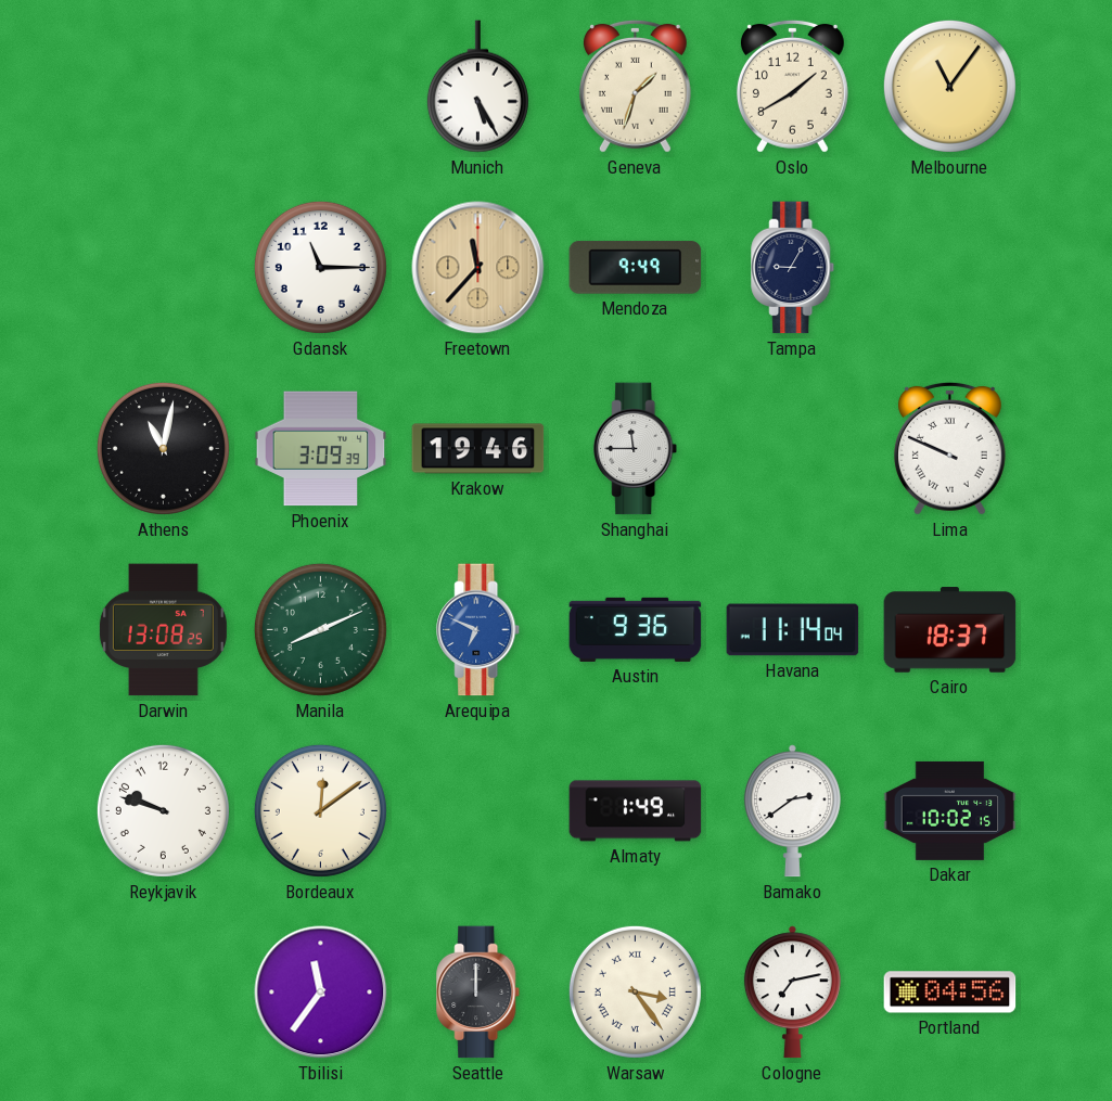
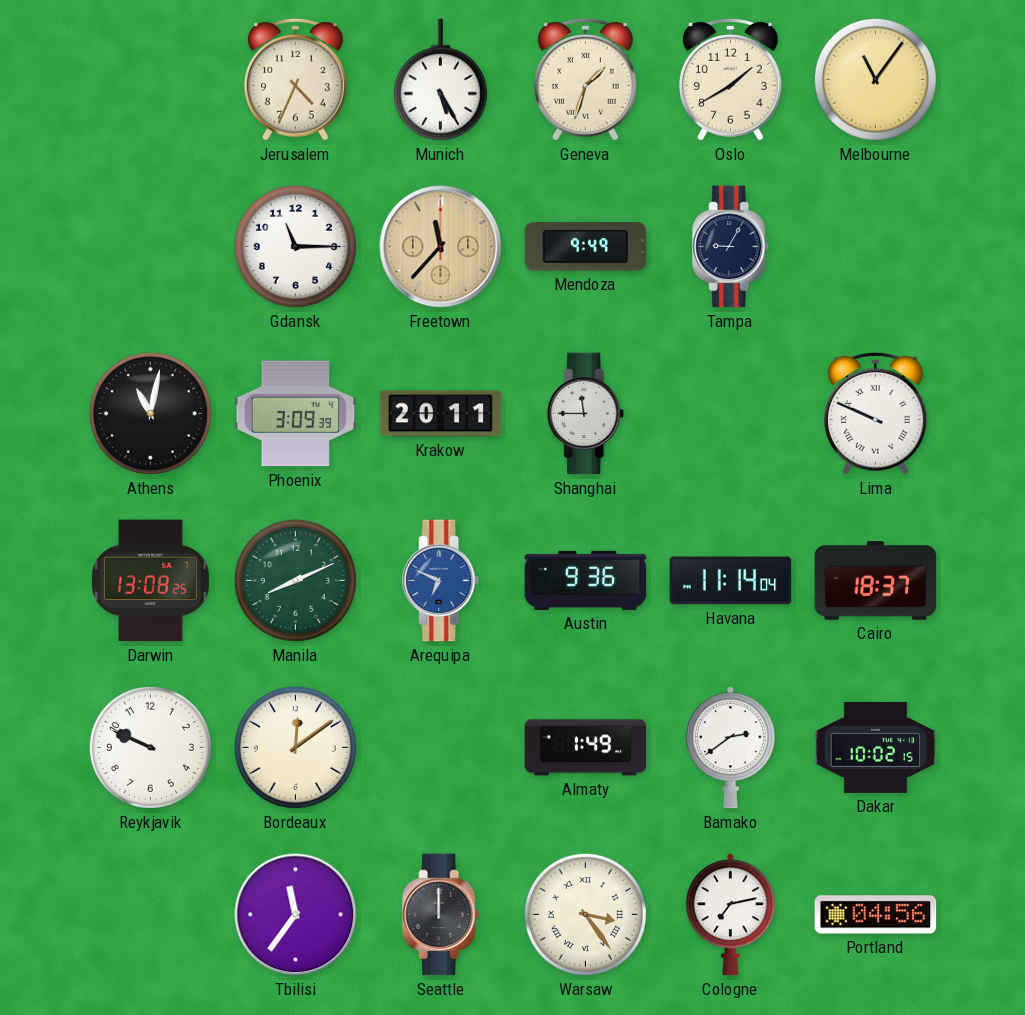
Jerusalem: none -> 4:34
Krakow: 19:46 -> 20:11
Reykjavik: 9:48 -> 9:49
